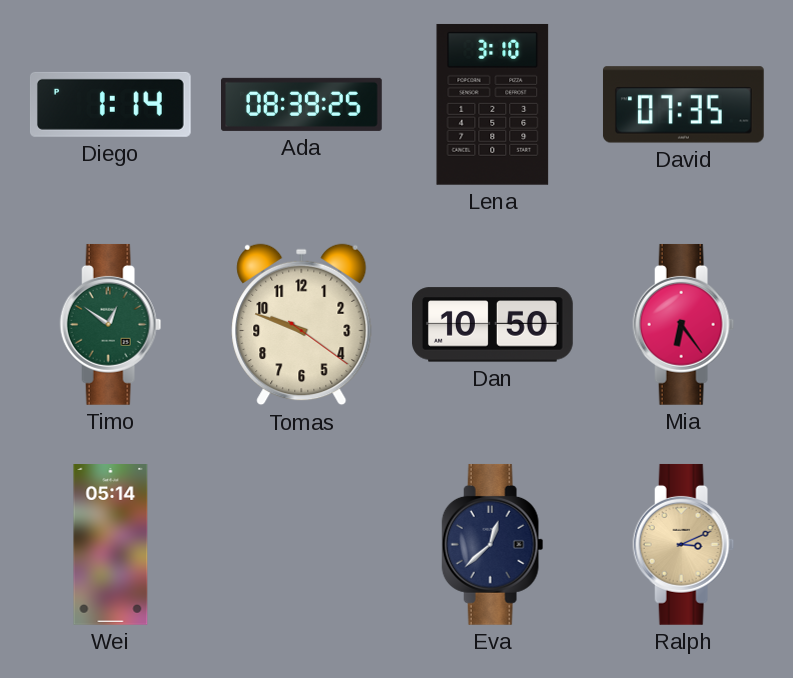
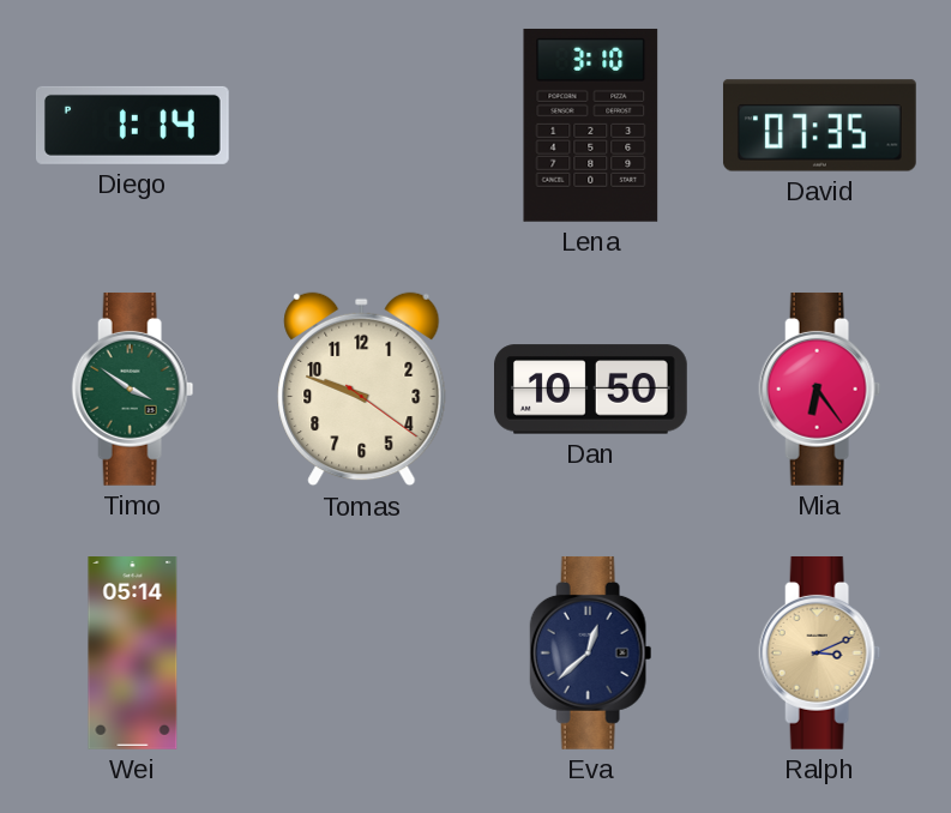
Ada: 08:39 -> none
Timo: 12:51 -> 3:51
